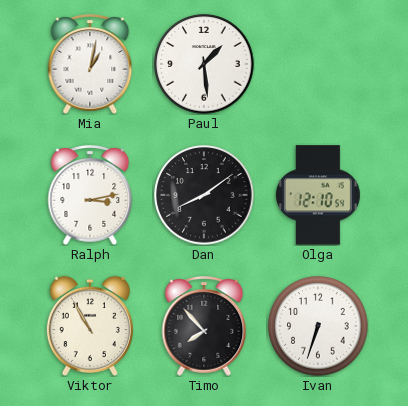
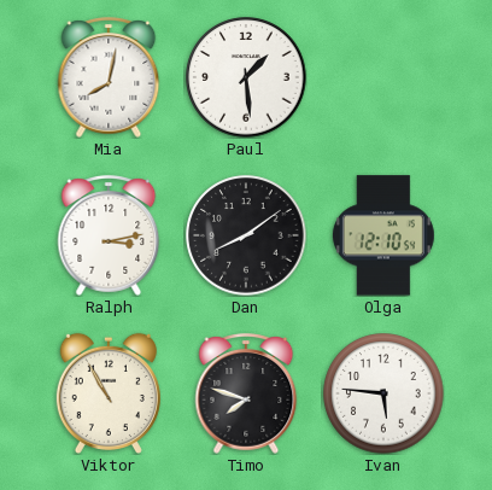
Mia: 1:02 -> 8:02
Timo: 7:53 -> 7:48
Ivan: 6:33 -> 5:46
